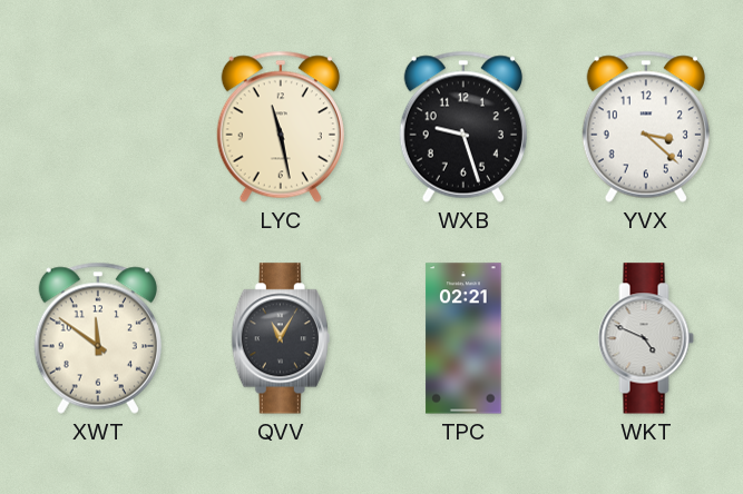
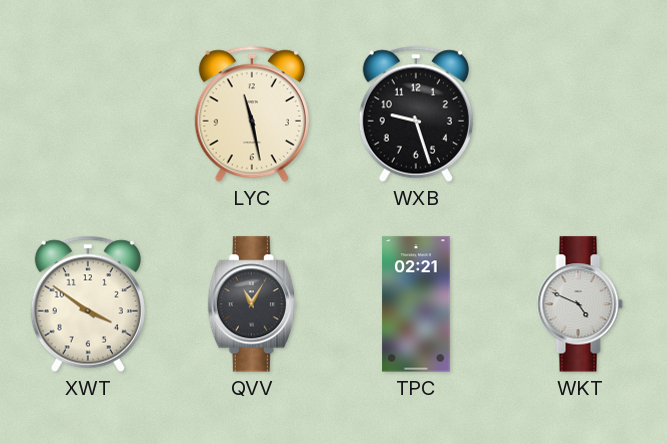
YVX: 3:22 -> none
XWT: 11:51 -> 3:51
